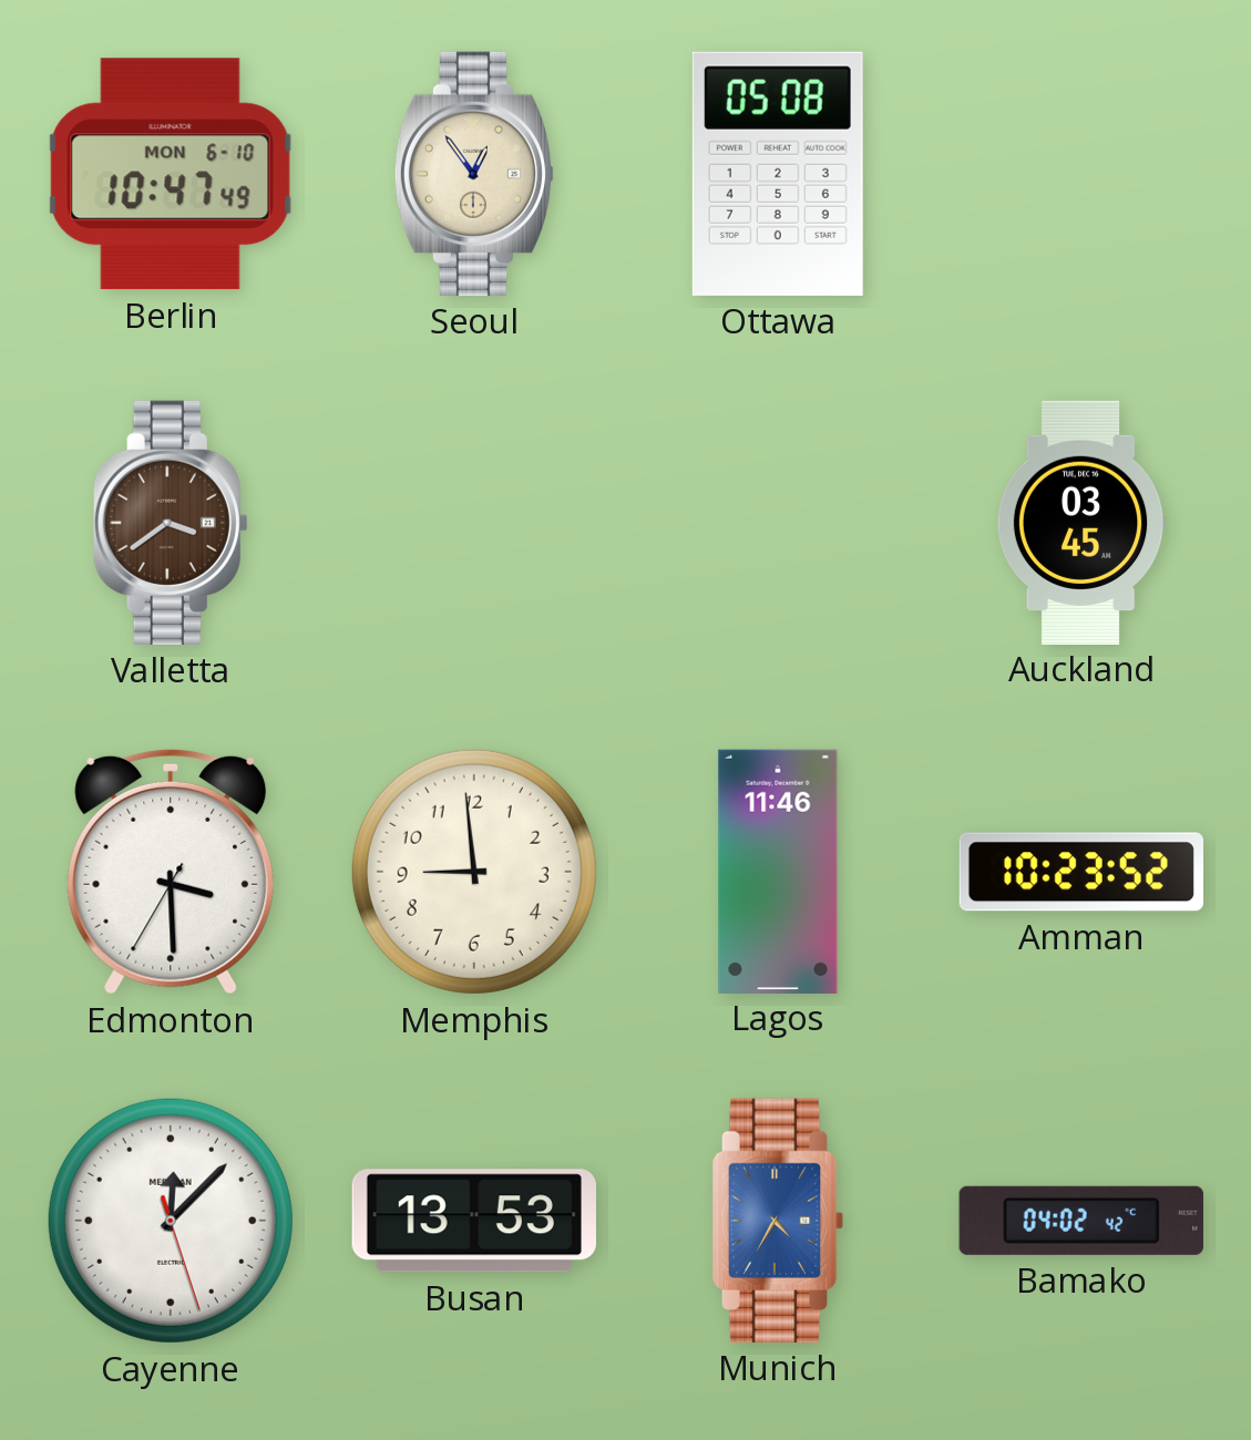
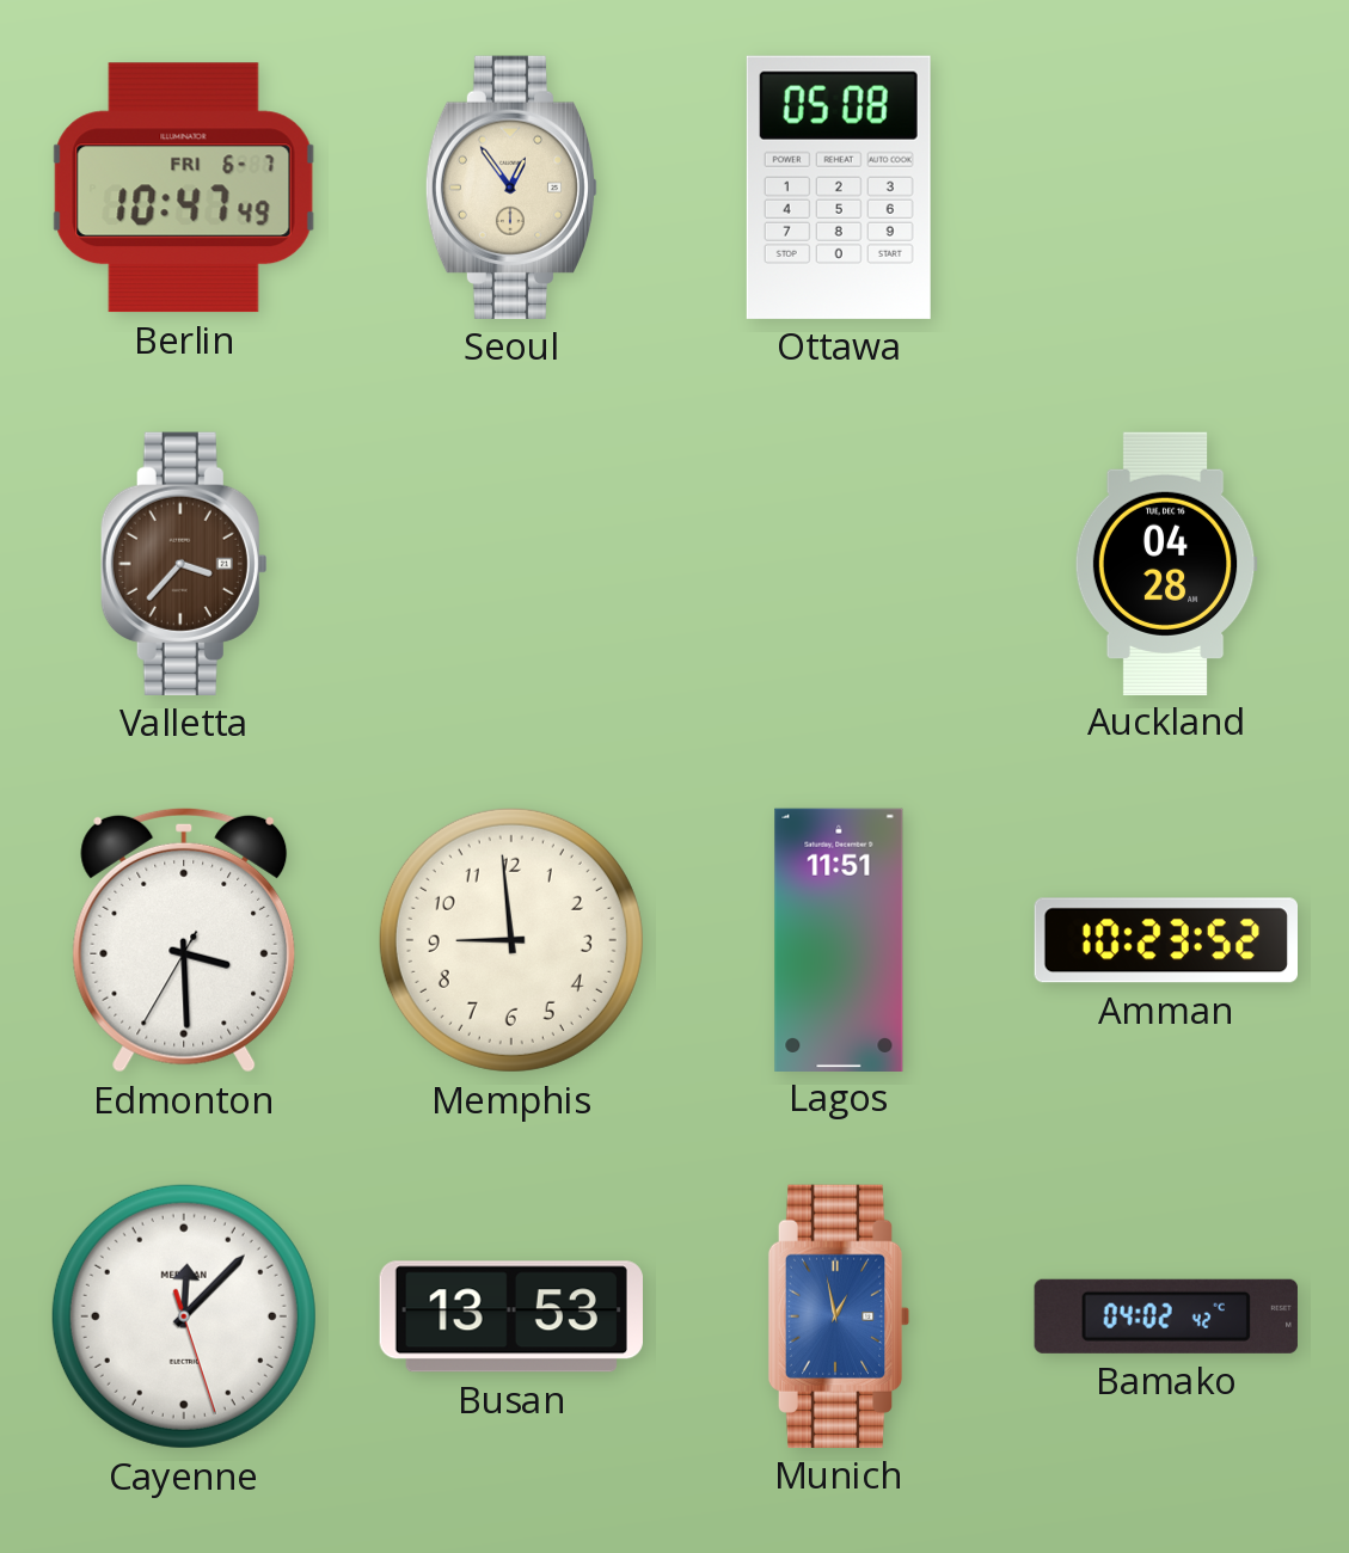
Berlin date: MON 6-10 -> FRI 6-7
Valletta: 3:39 -> 3:37
Auckland: 03:45 -> 04:28
Lagos: 11:46 -> 11:51
Munich: 4:35 -> 12:58
